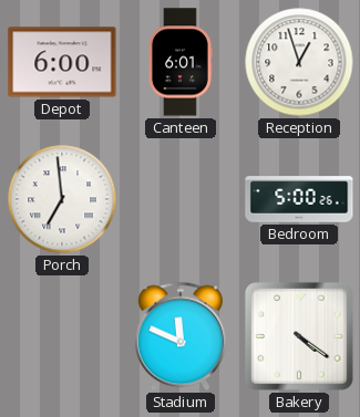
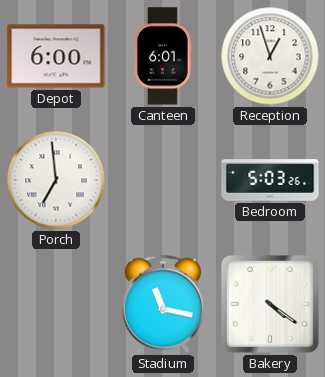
Bedroom: 5:00 -> 5:03
Stadium: 11:49 -> 11:17
